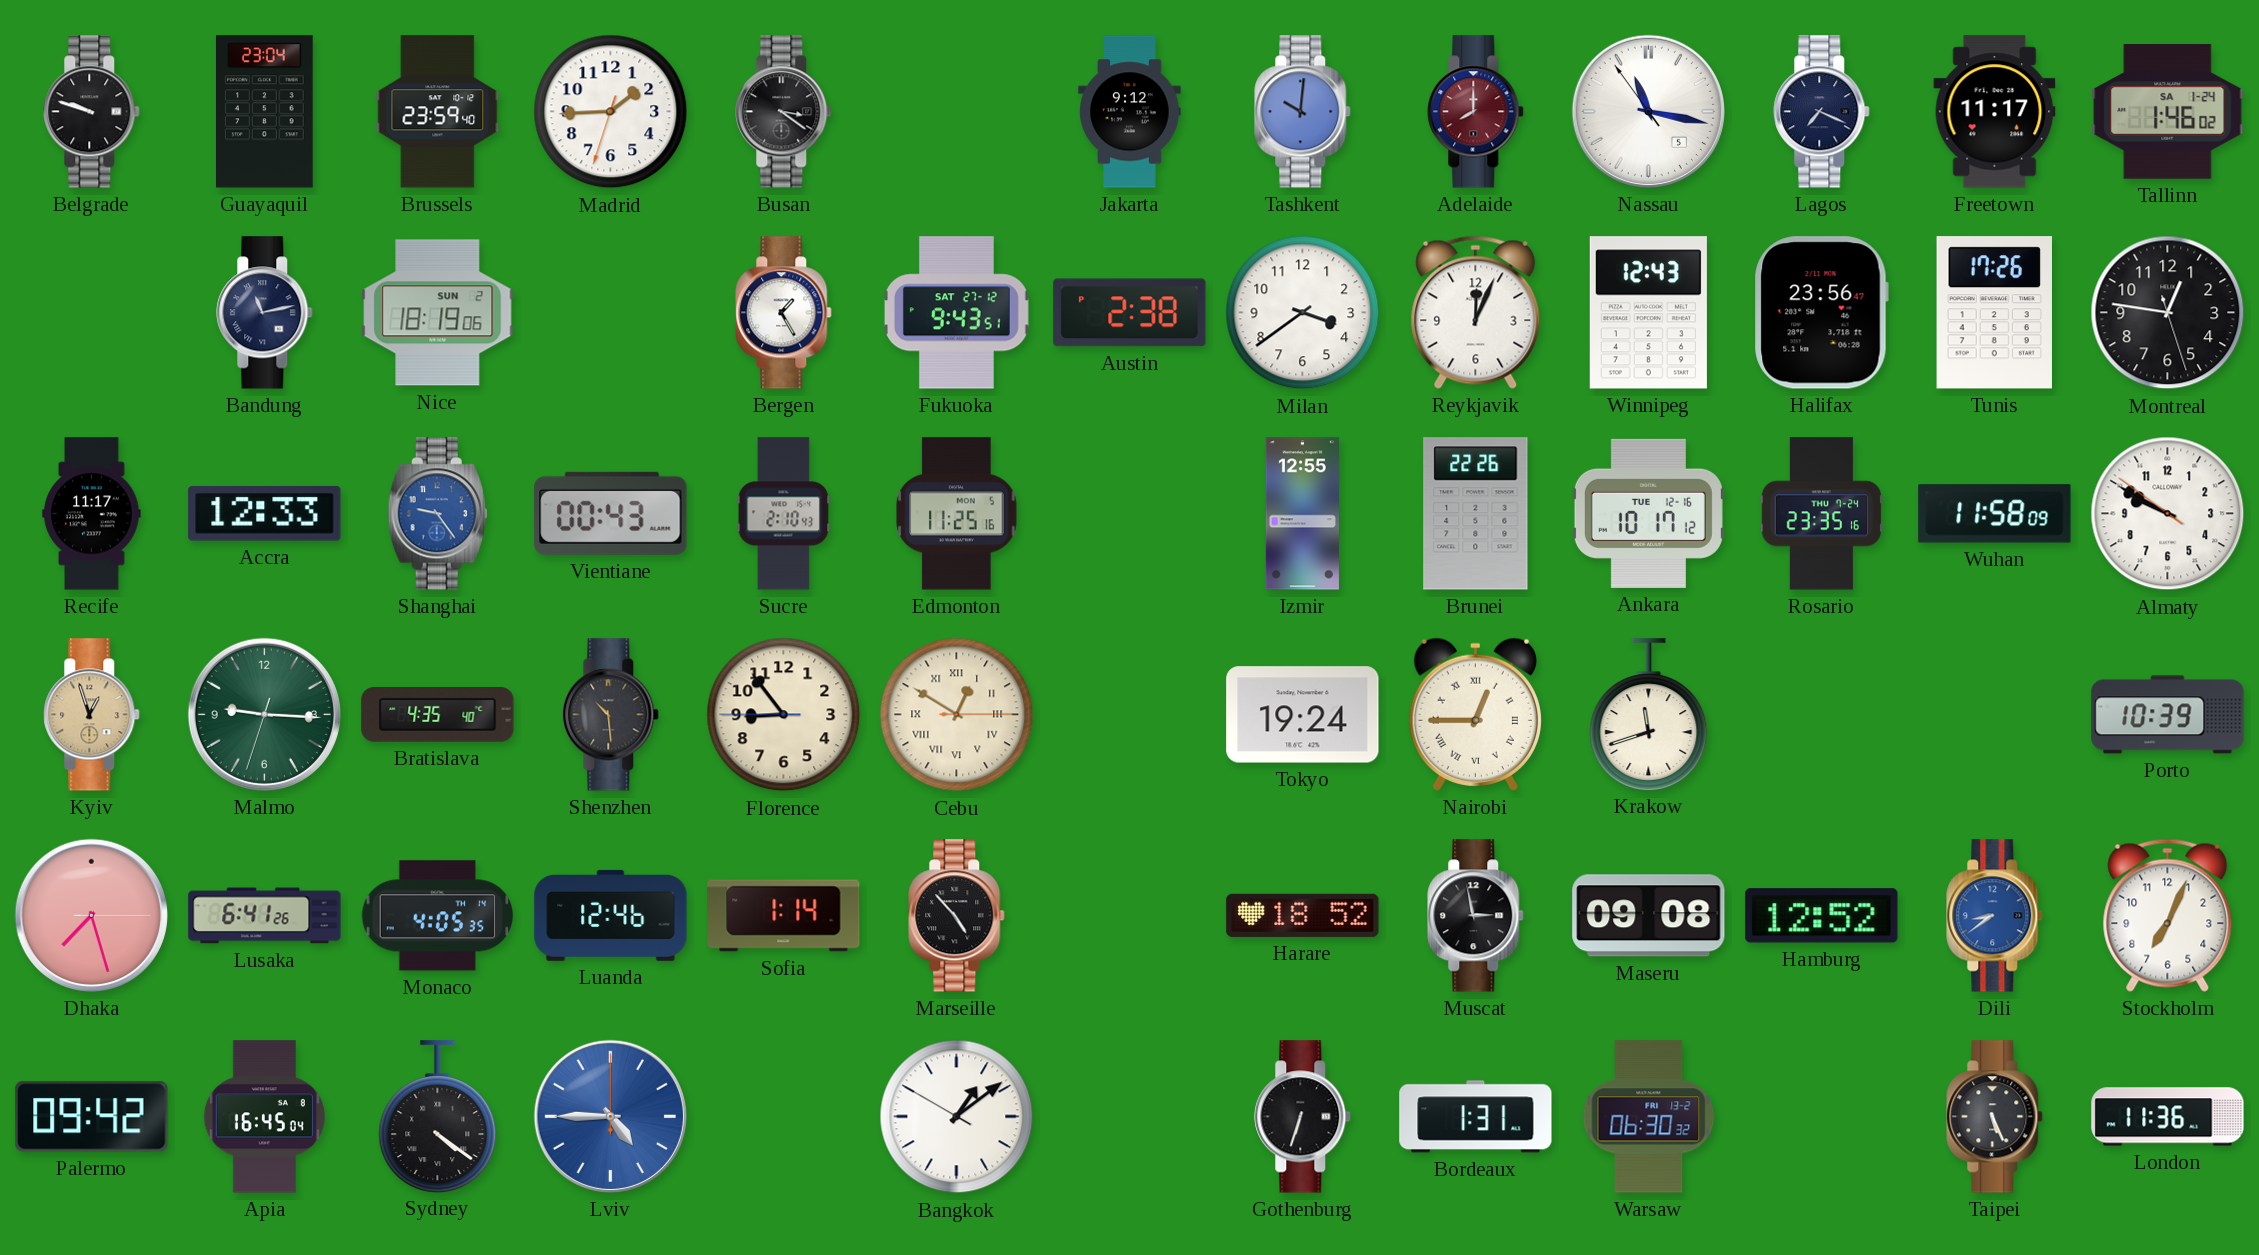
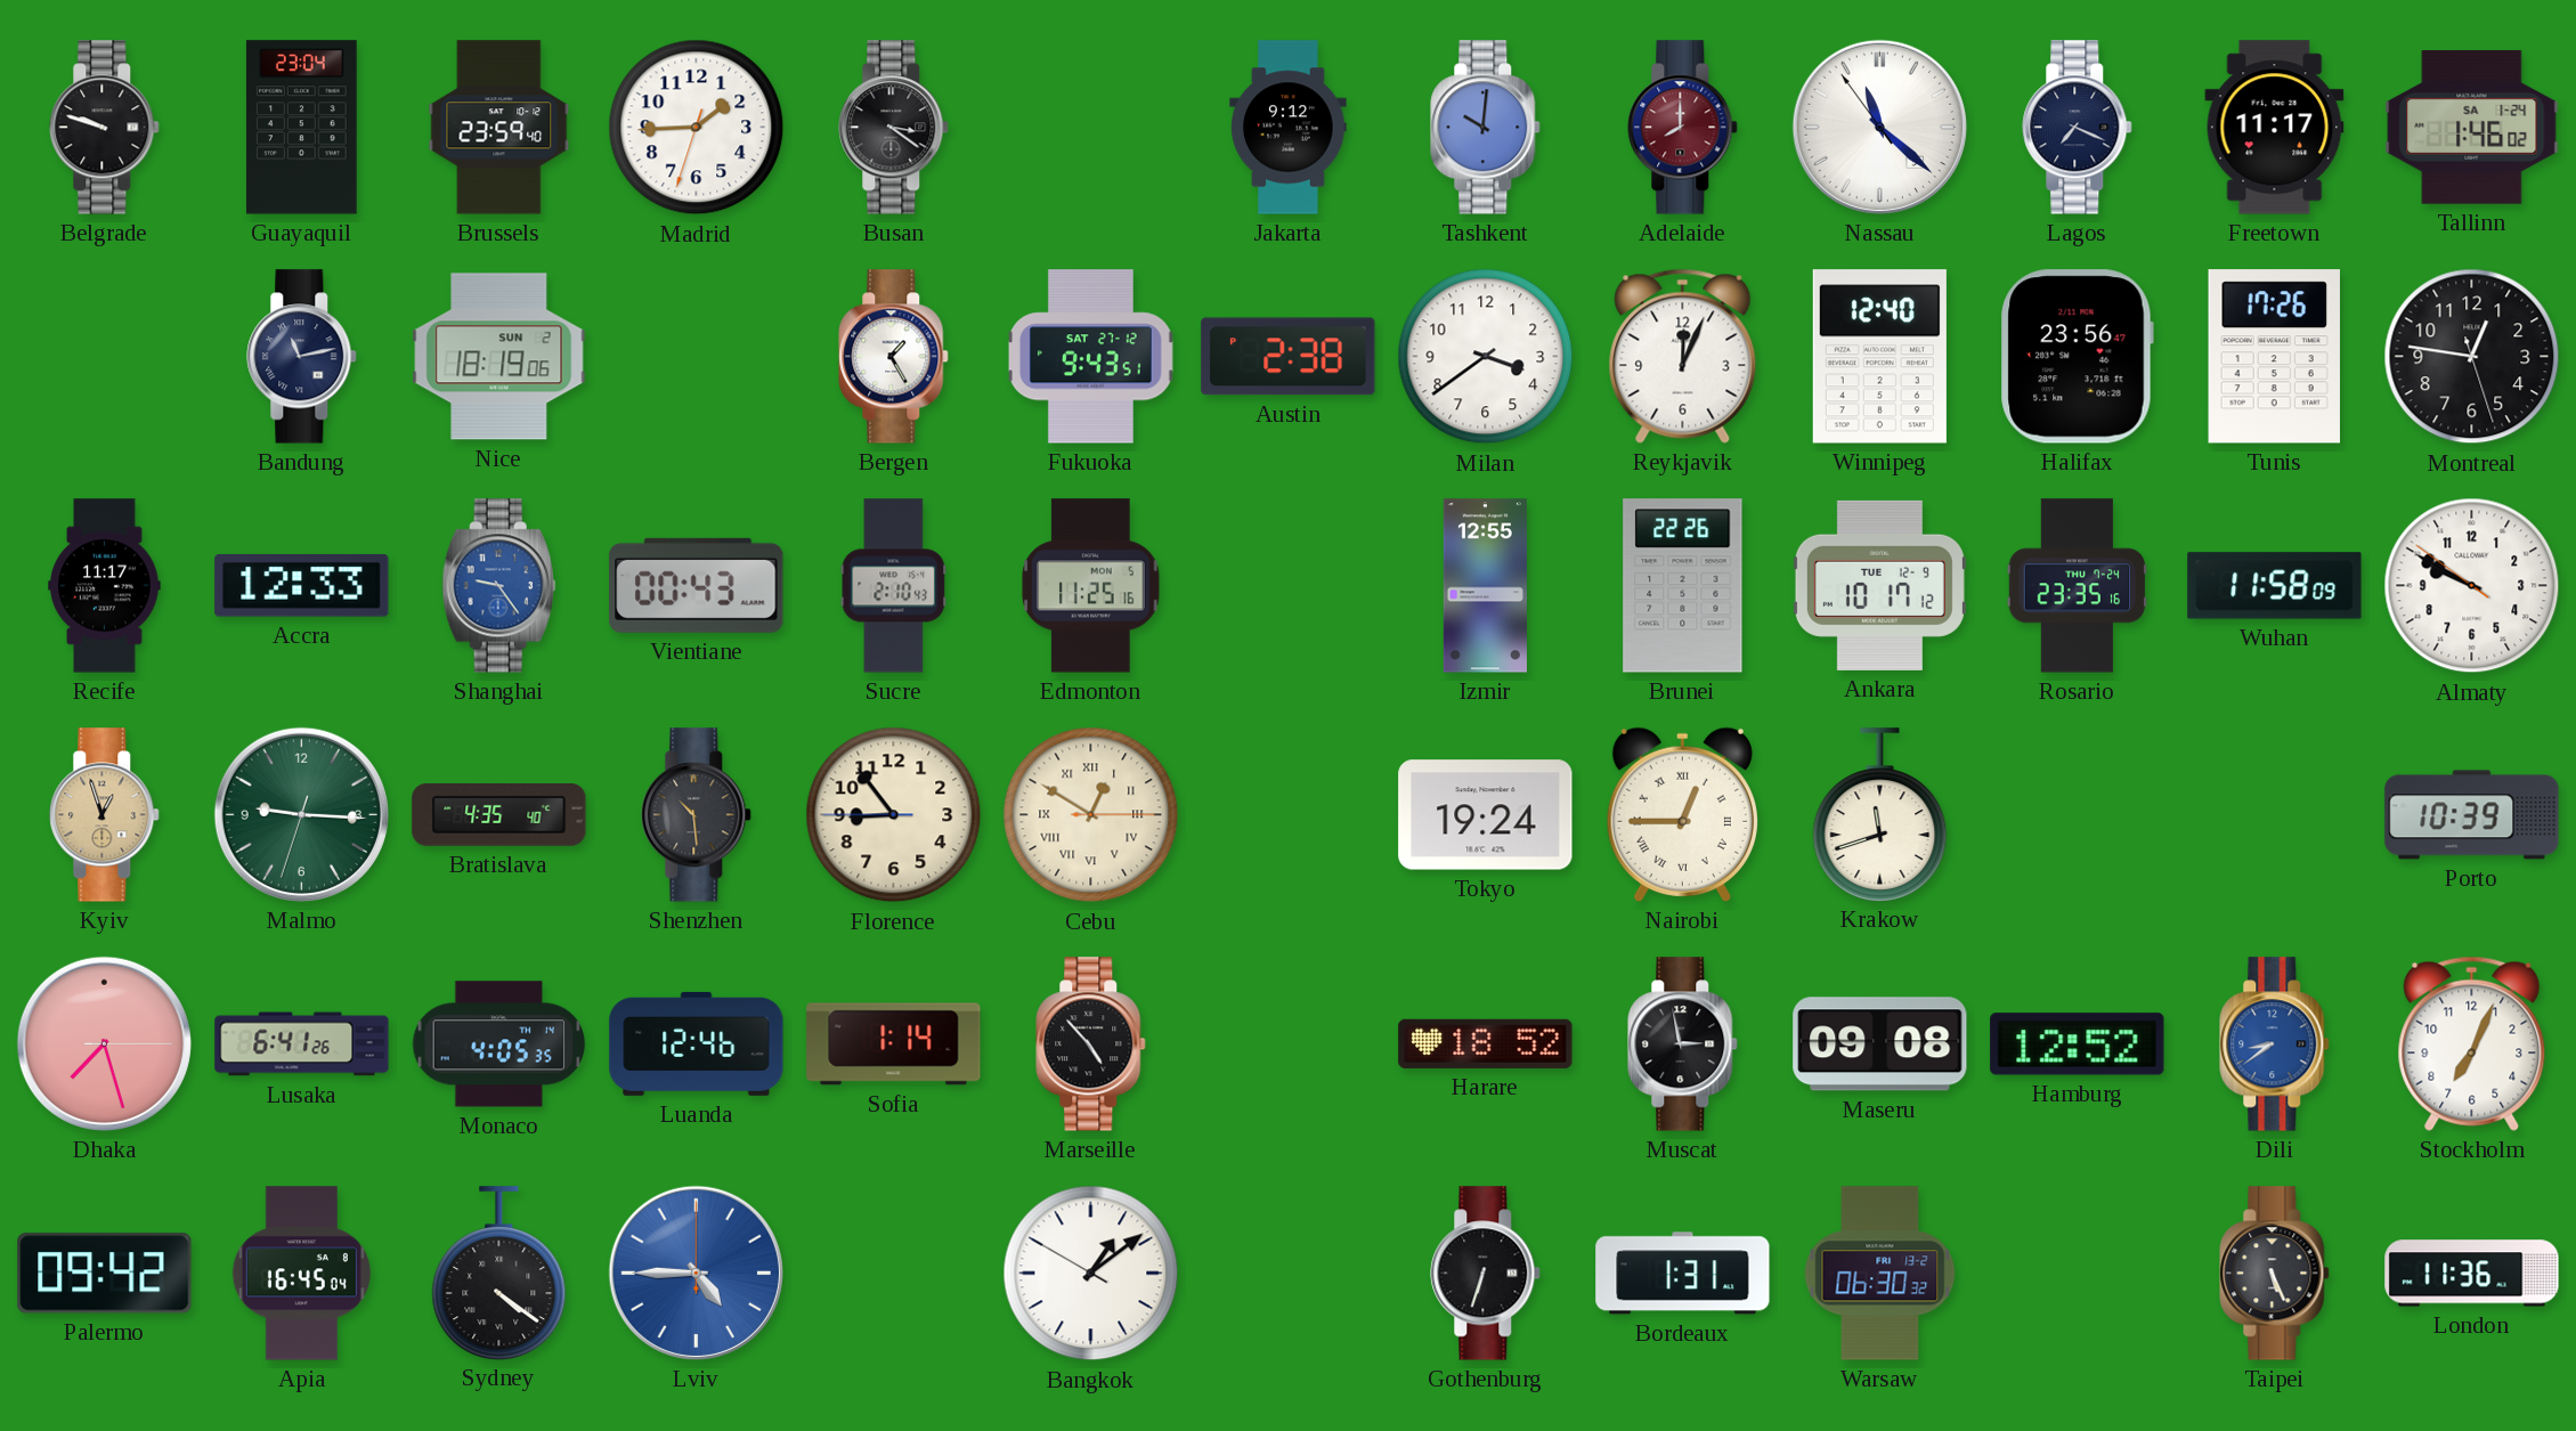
Nassau: 11:16 -> 11:21
Winnipeg: 12:43 -> 12:40
Ankara date: TUE 12-16 -> TUE 12-9
